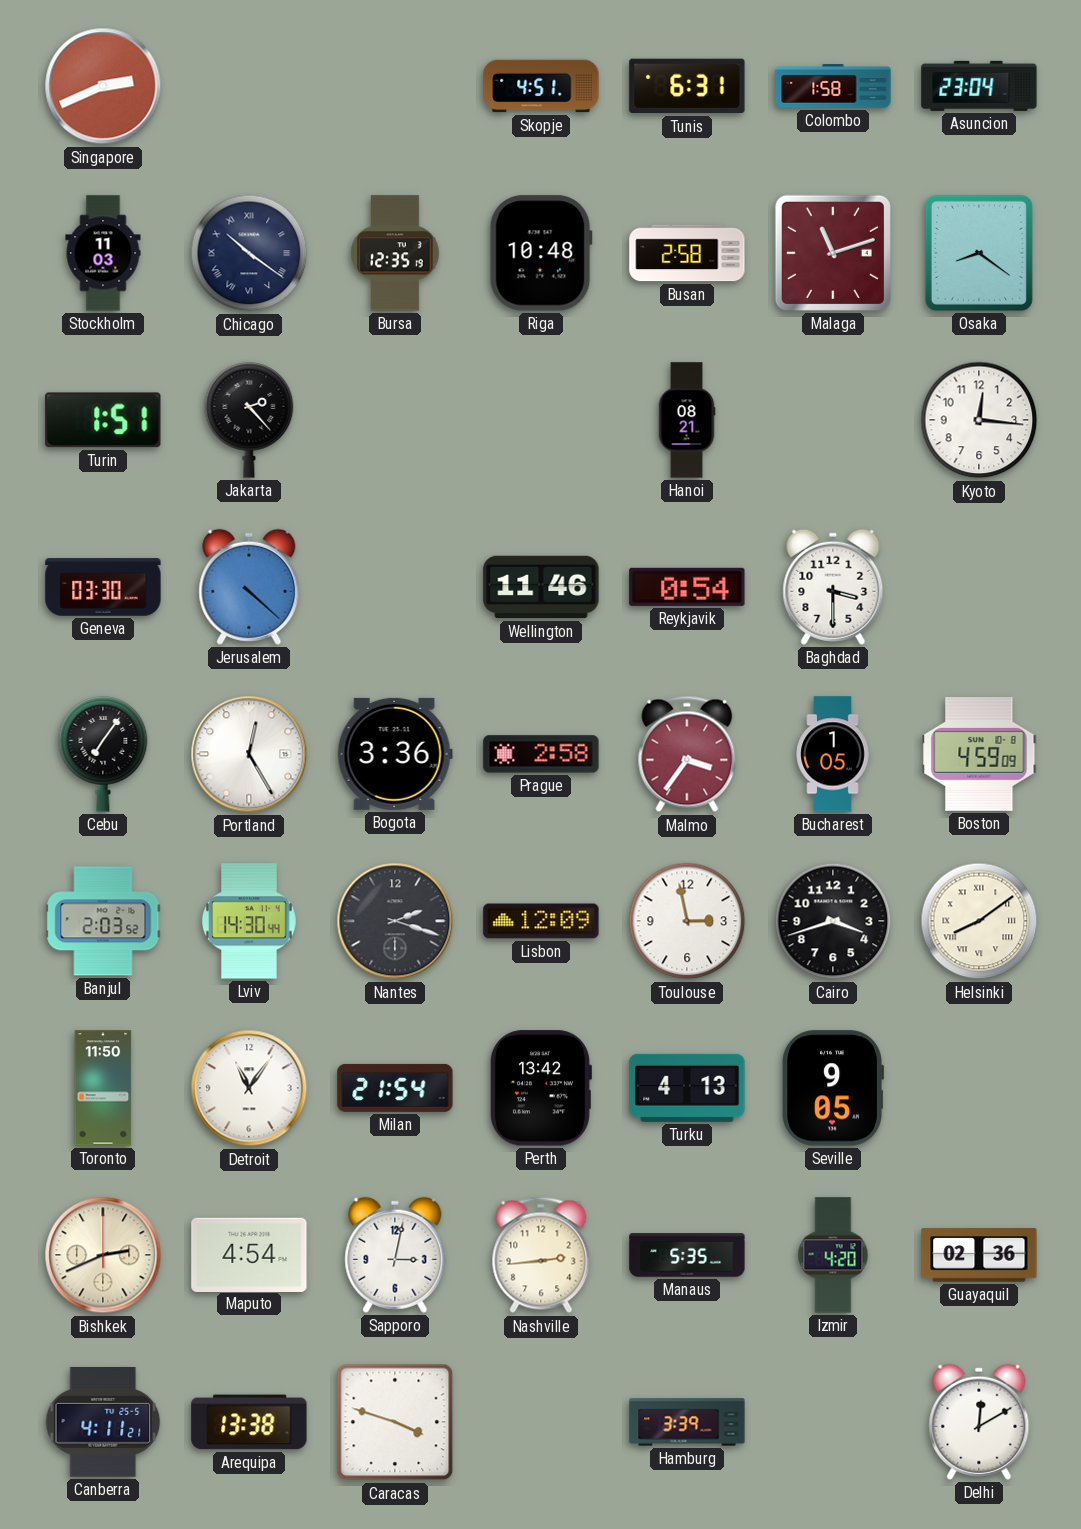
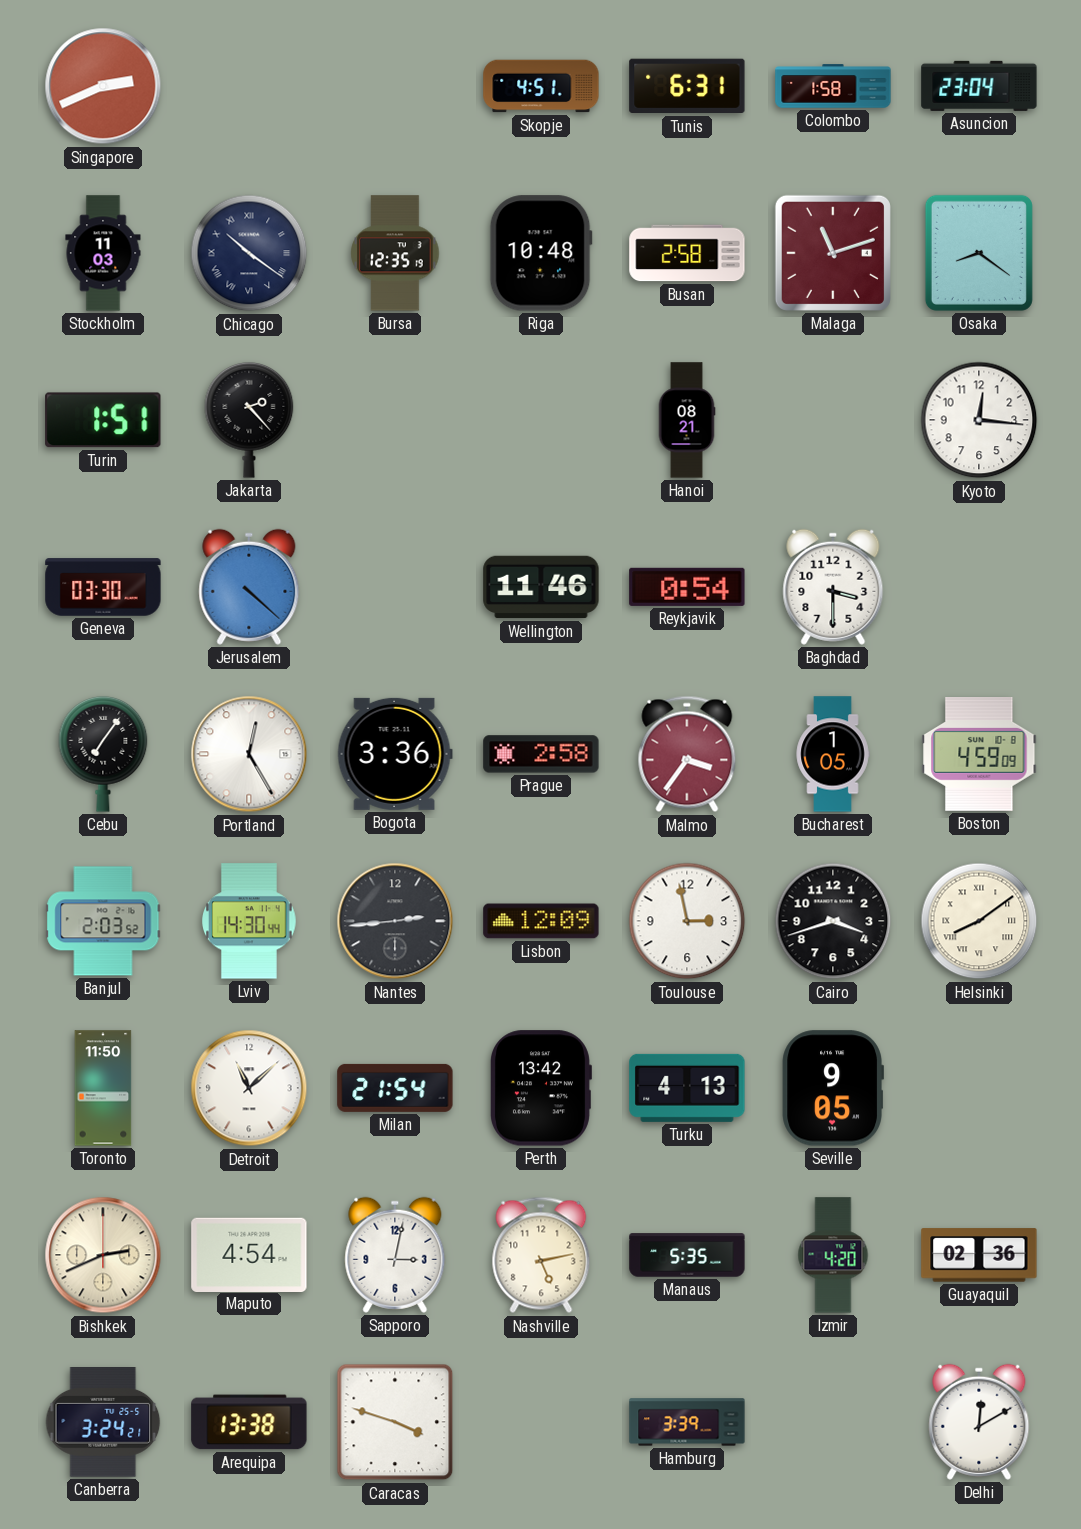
Nantes: 2:18 -> 2:44
Detroit: 11:06 -> 11:08
Nashville: 2:44 -> 5:13
Canberra: 4:11 -> 3:24
